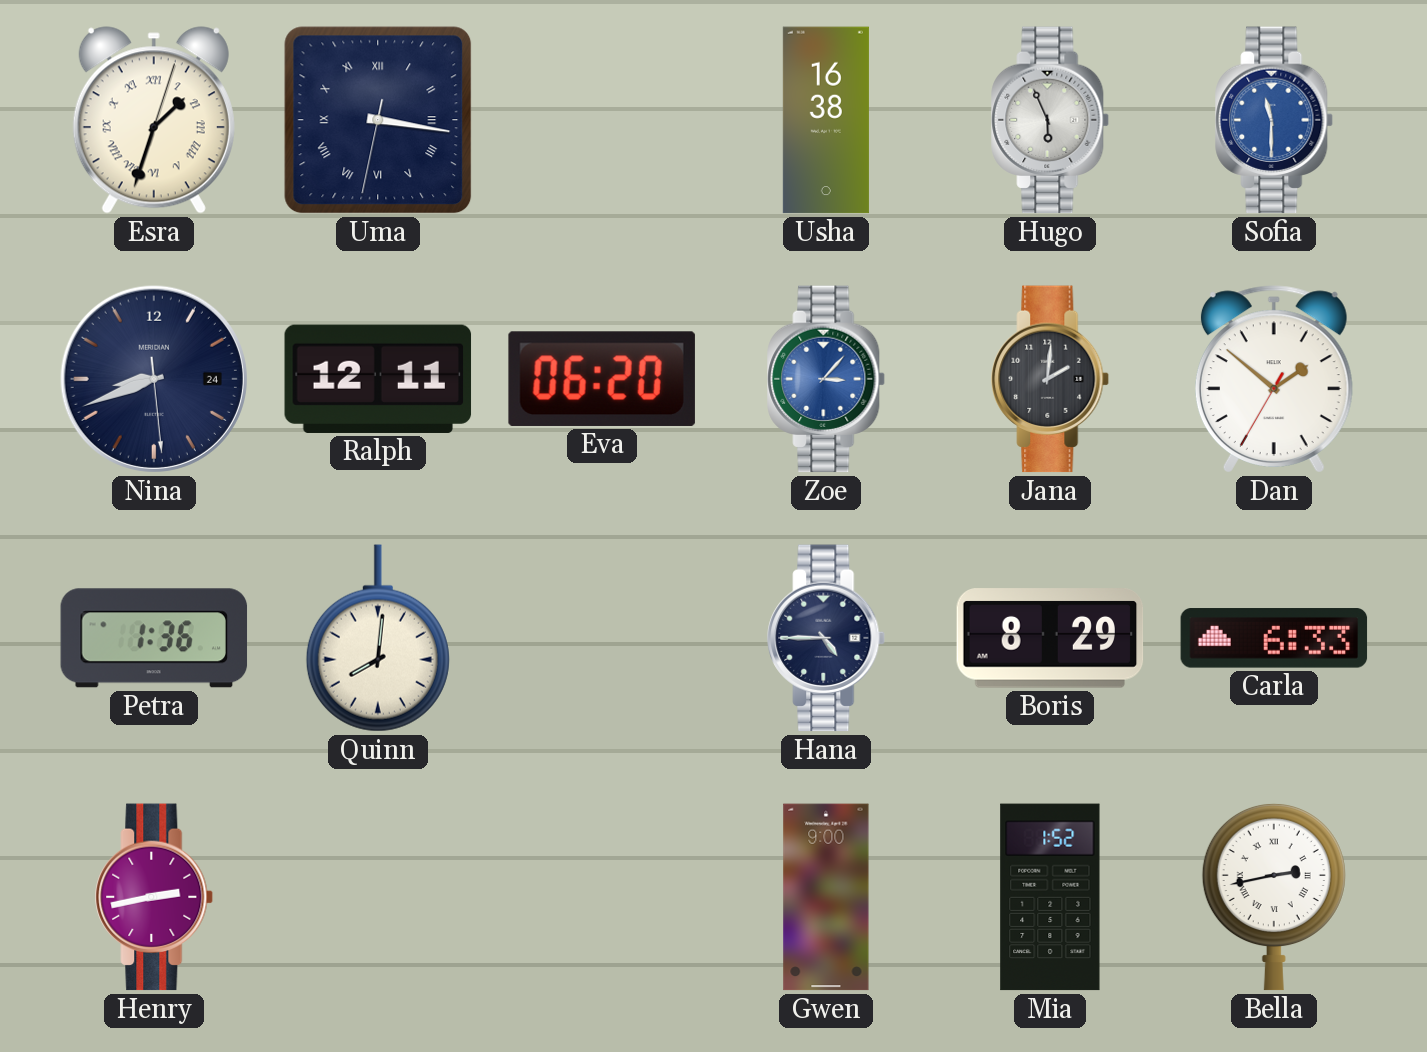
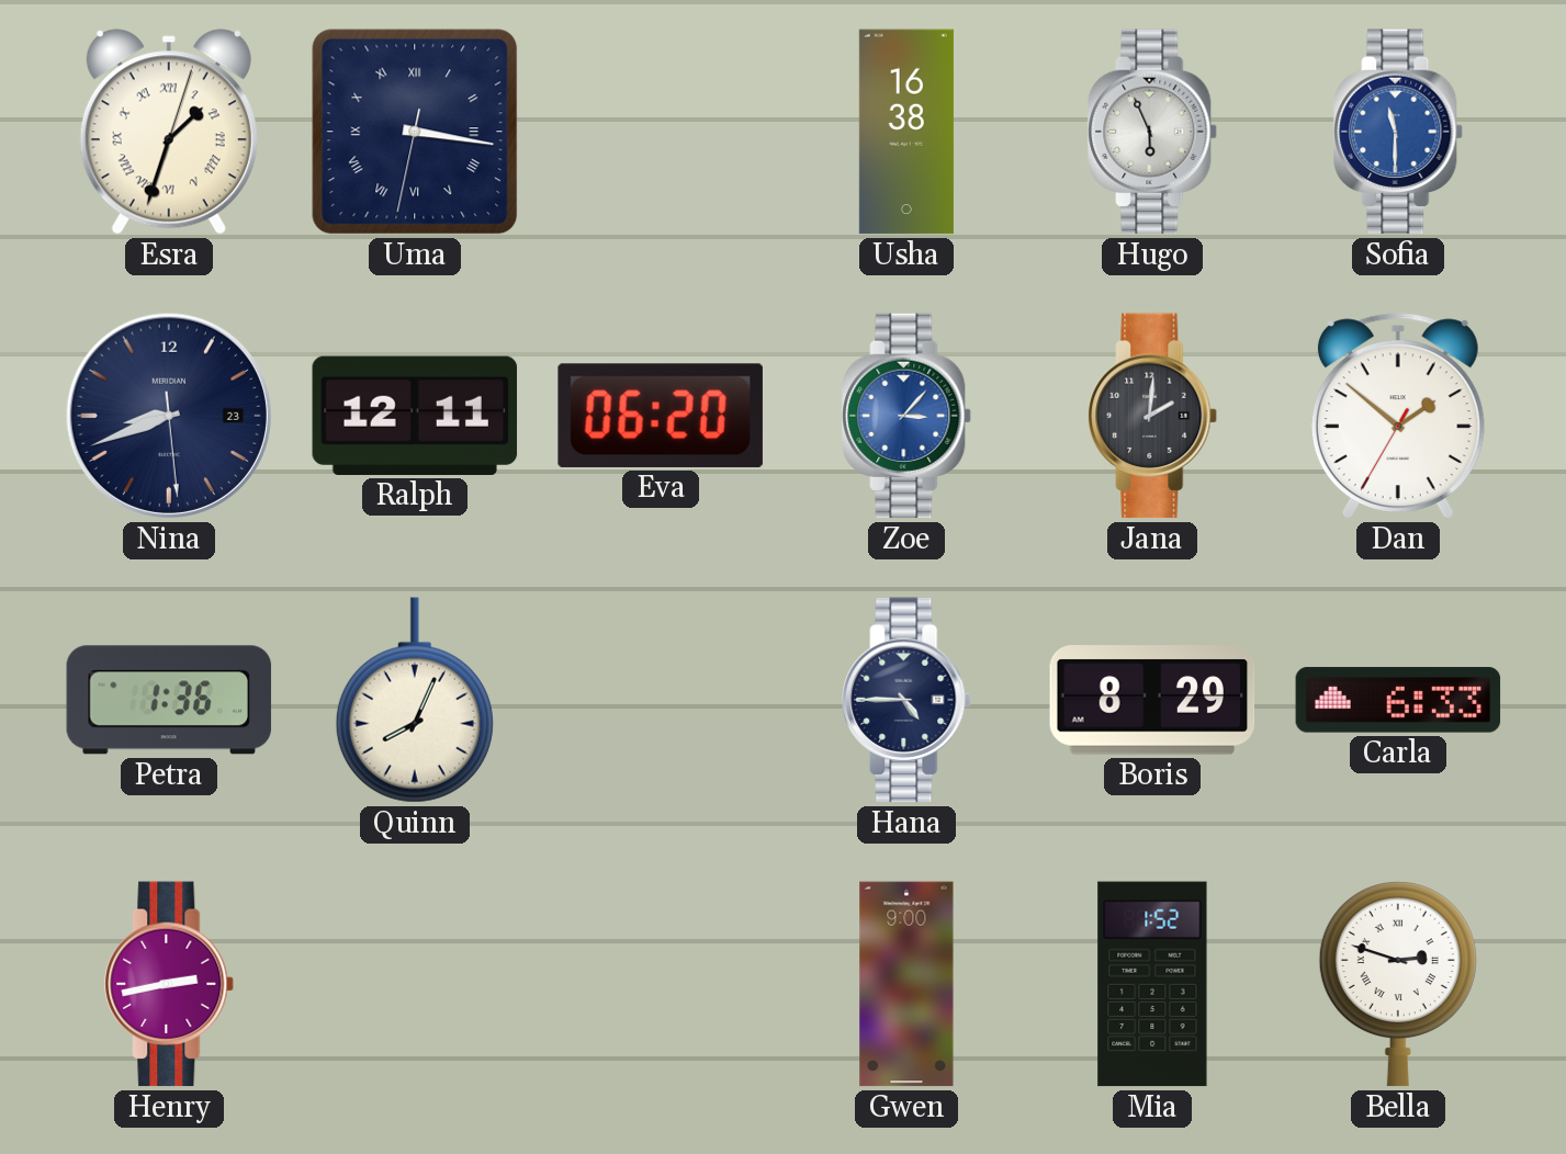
Nina date: 24 -> 23
Quinn: 8:01 -> 8:04
Bella: 2:43 -> 2:48
